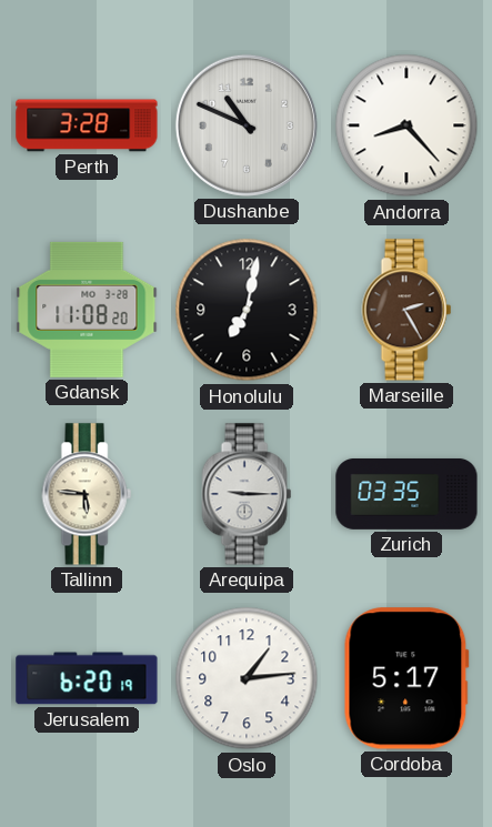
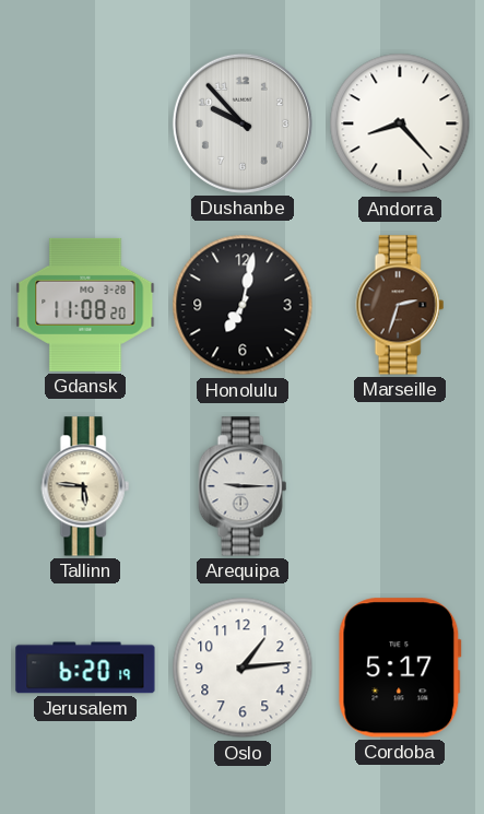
Perth: 3:28 -> none
Dushanbe: 10:49 -> 9:53
Marseille: 2:25 -> 2:33
Zurich: 03:35 -> none
